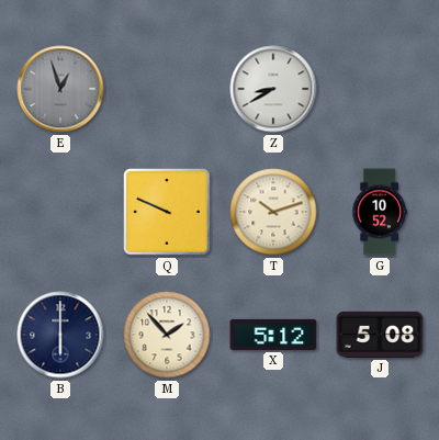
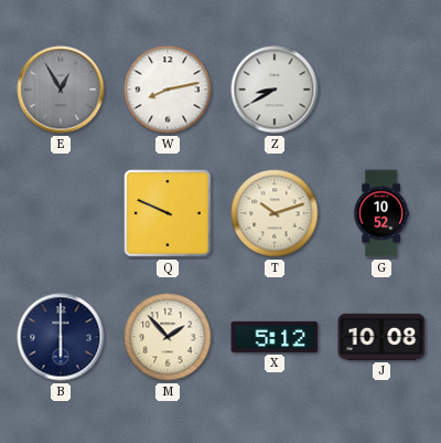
E: 12:57 -> 12:55
W: none -> 8:13
J: 5:08 -> 10:08
